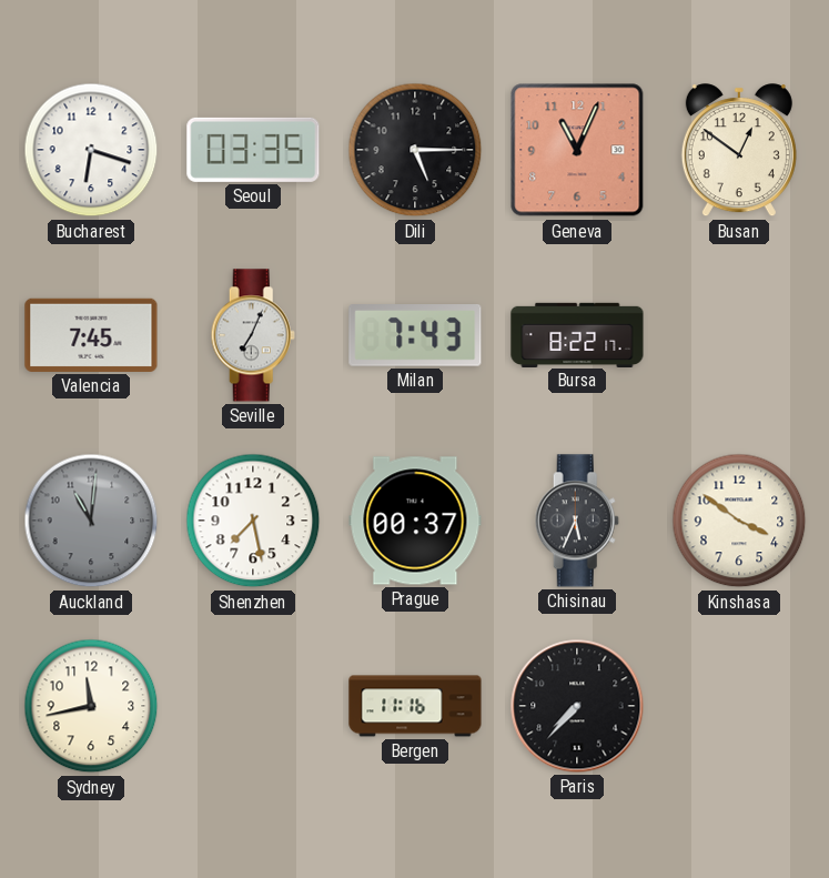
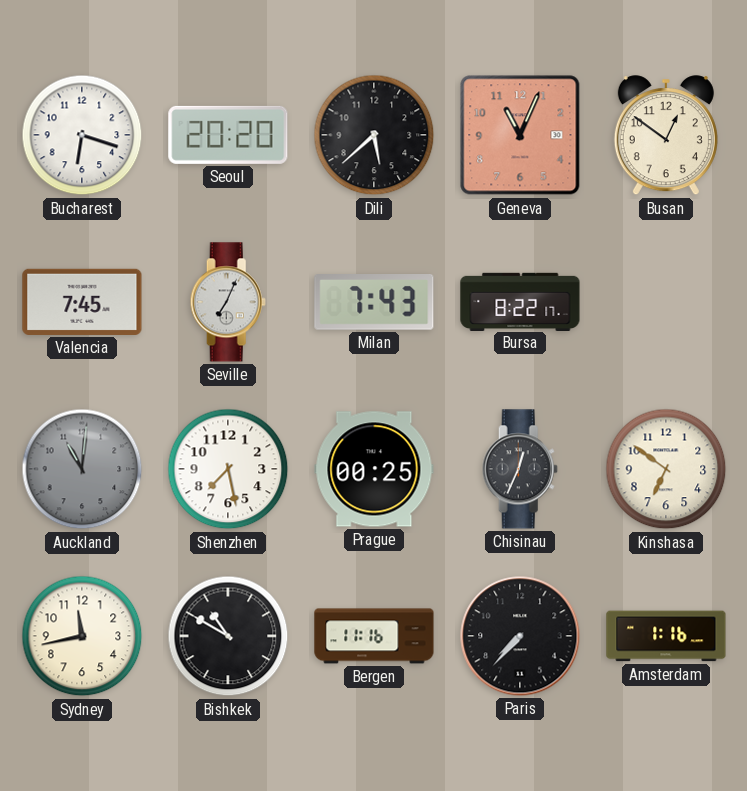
Seoul: 03:35 -> 20:20
Dili: 5:15 -> 5:38
Prague: 00:37 -> 00:25
Chisinau: 5:34 -> 12:34
Kinshasa: 3:51 -> 6:51
Bishkek: none -> 10:50
Amsterdam: none -> 1:16
